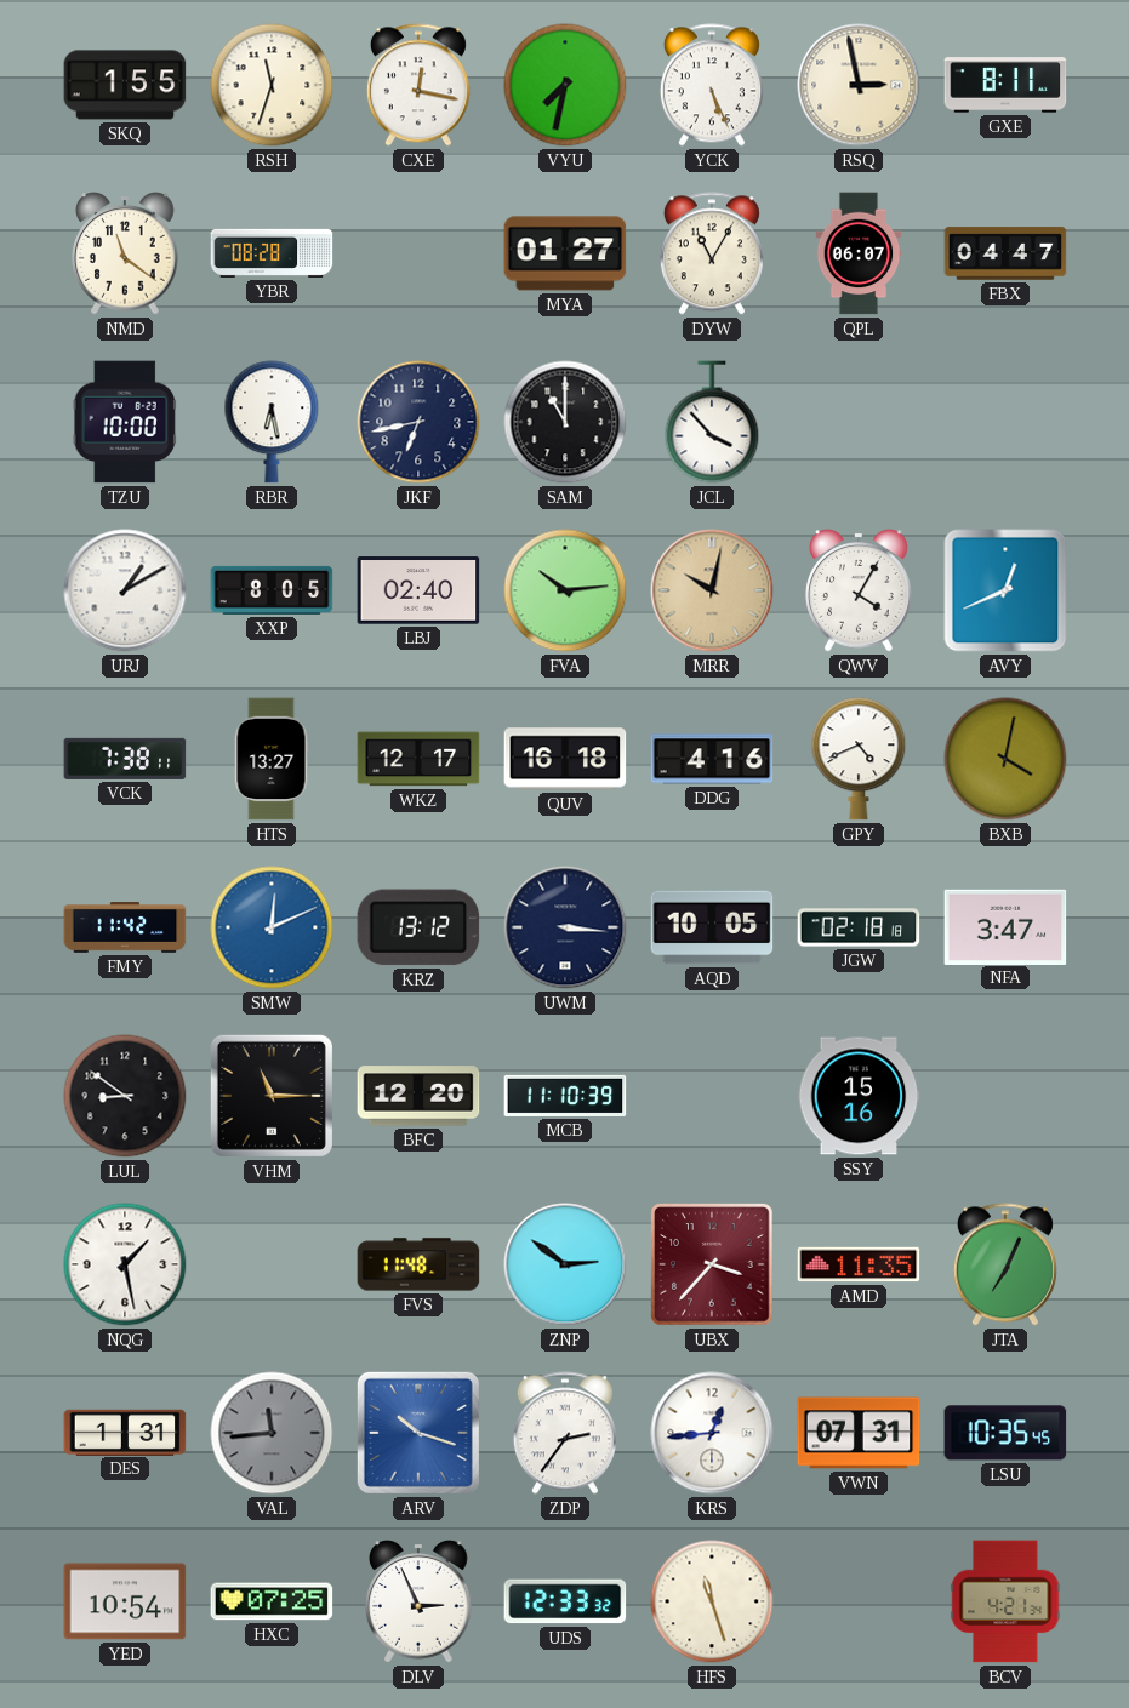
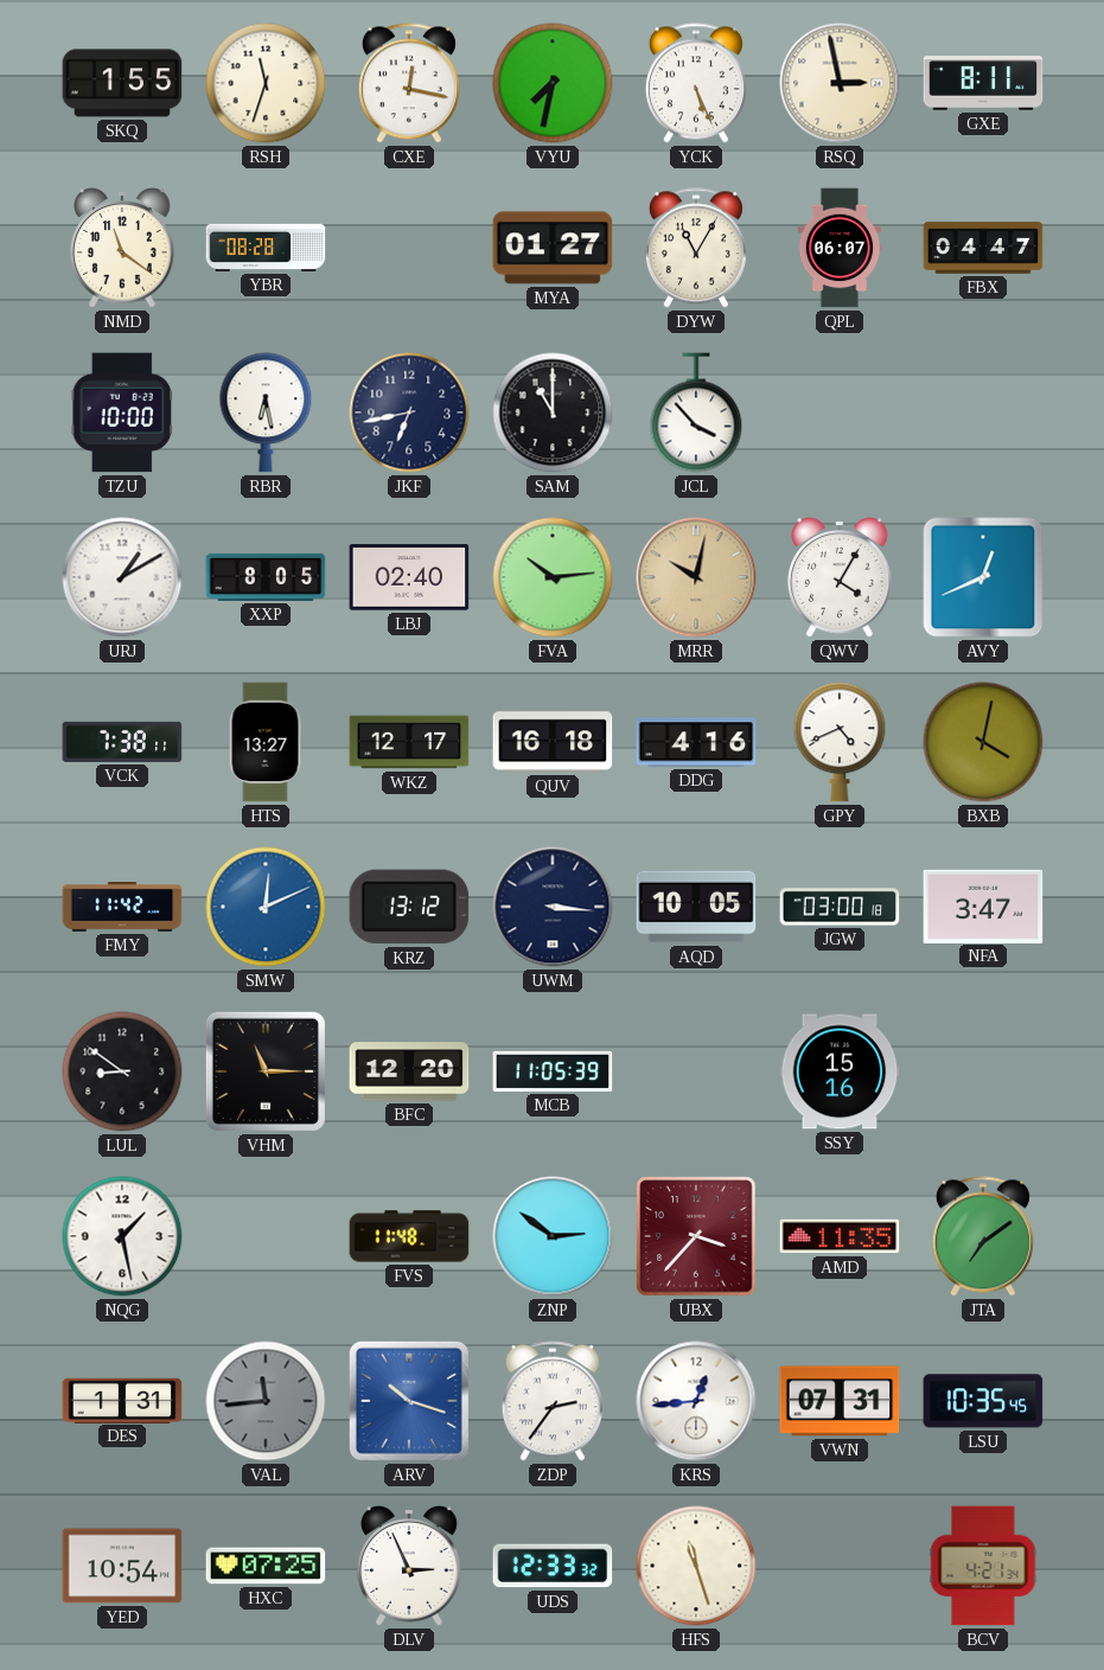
JGW: 02:18 -> 03:00
MCB: 11:10 -> 11:05
JTA: 7:04 -> 7:09
